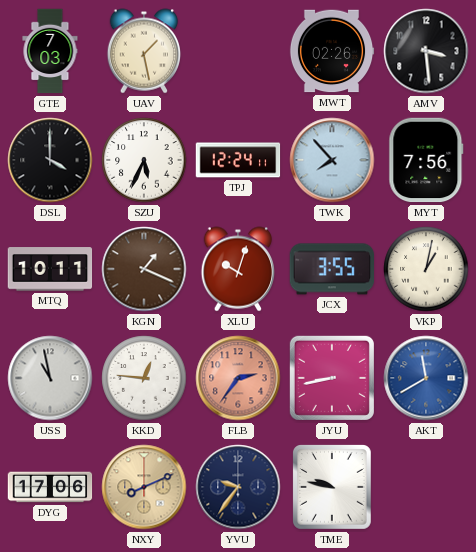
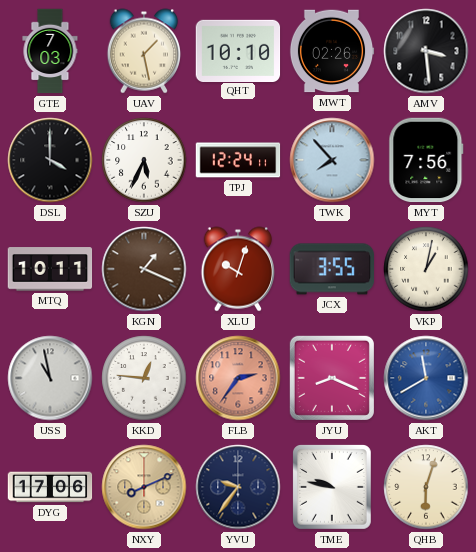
QHT: none -> 10:10
JYU: 8:43 -> 8:19
QHB: none -> 6:03
